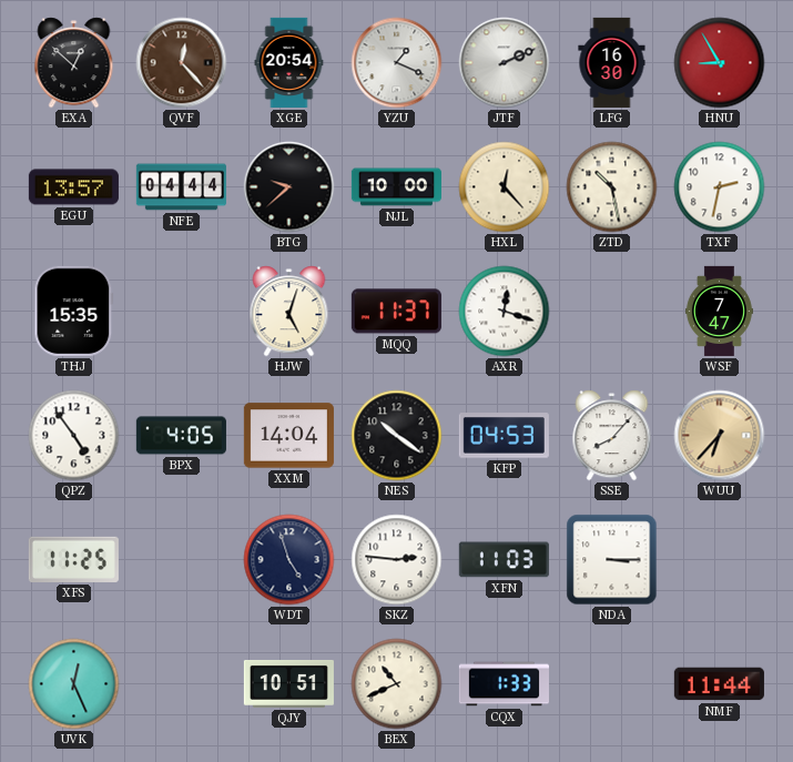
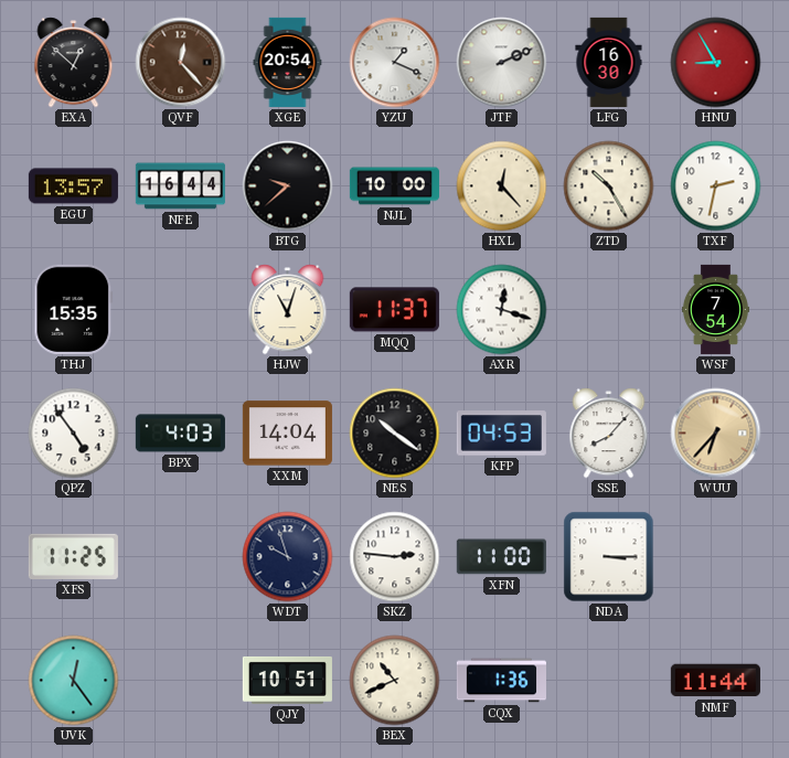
NFE: 04:44 -> 16:44
ZTD: 10:28 -> 10:25
HJW: 5:03 -> 11:03
WSF: 7:47 -> 7:54
BPX: 4:05 -> 4:03
WDT: 4:57 -> 9:57
XFN: 11:03 -> 11:00
UVK: 12:26 -> 12:24
CQX: 1:33 -> 1:36
